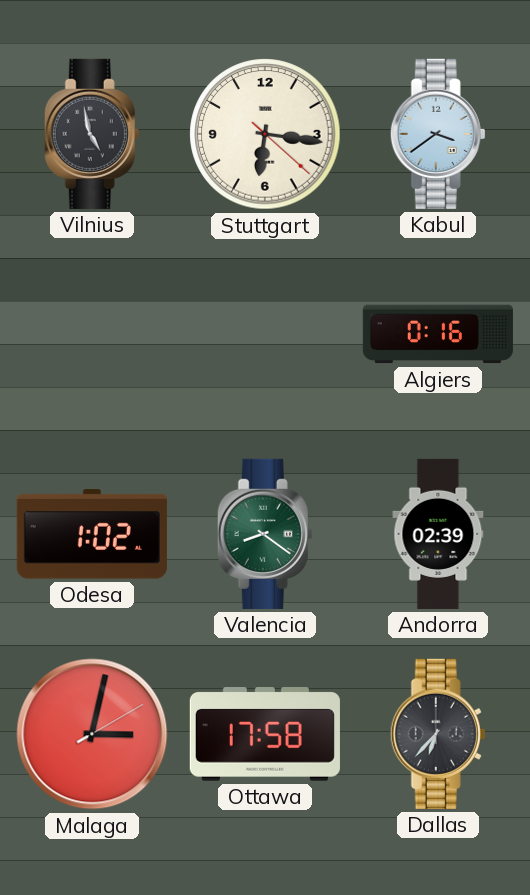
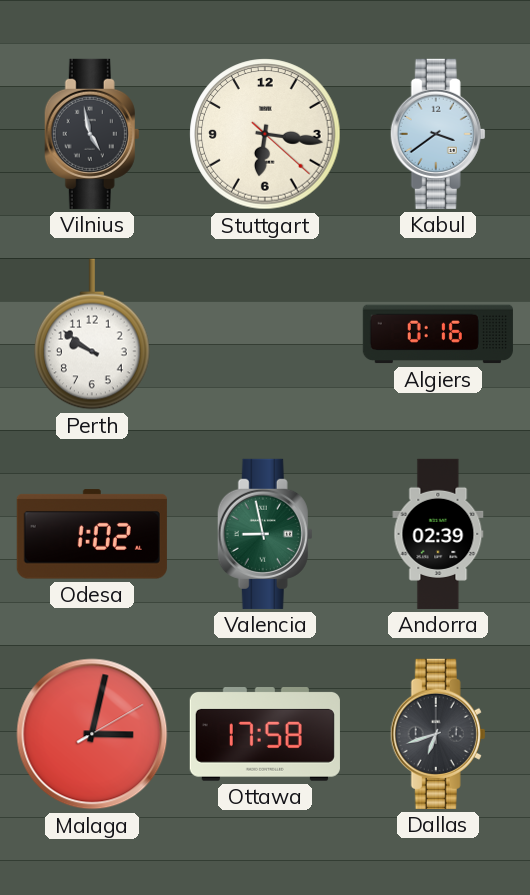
Perth: none -> 9:51
Valencia: 8:21 -> 8:58
Dallas: 6:37 -> 6:42
